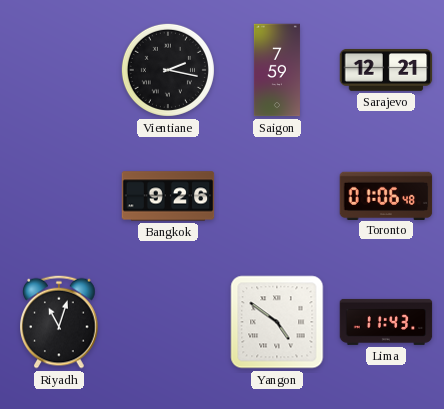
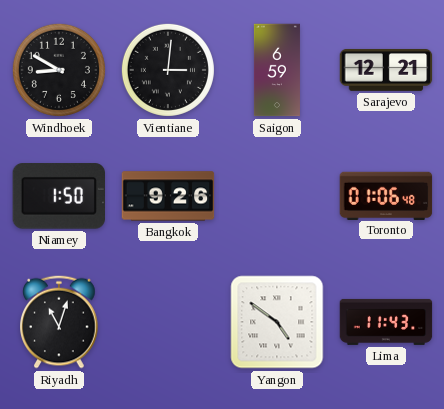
Windhoek: none -> 8:50
Vientiane: 2:17 -> 3:01
Saigon: 7:59 -> 6:59
Niamey: none -> 1:50
